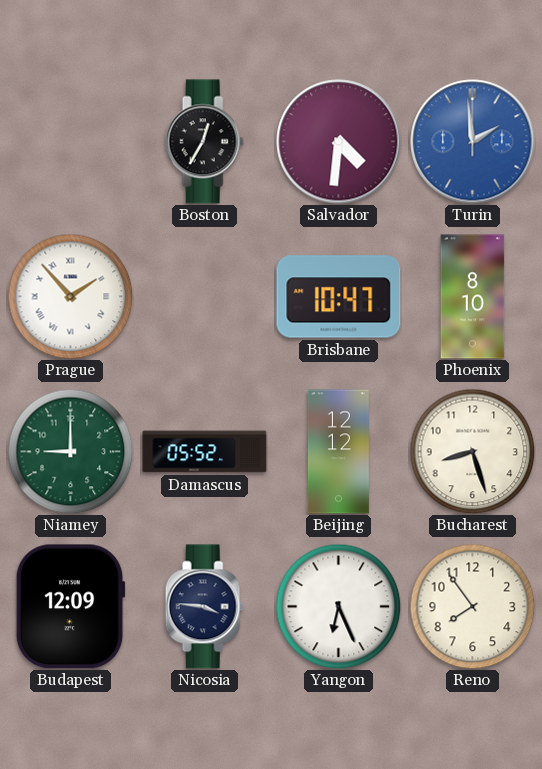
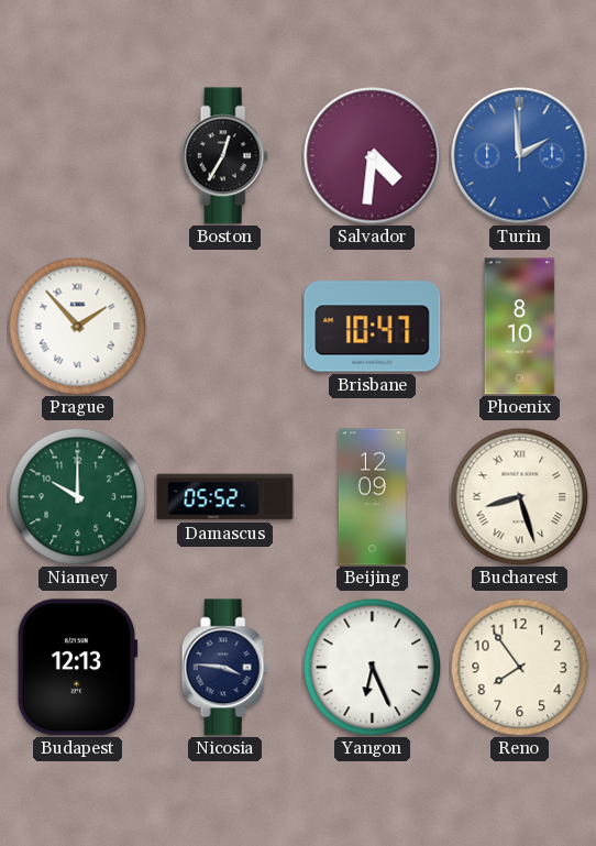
Niamey: 9:00 -> 10:00
Beijing: 12:12 -> 12:09
Bucharest numerals: Arabic -> Roman
Budapest: 12:09 -> 12:13
